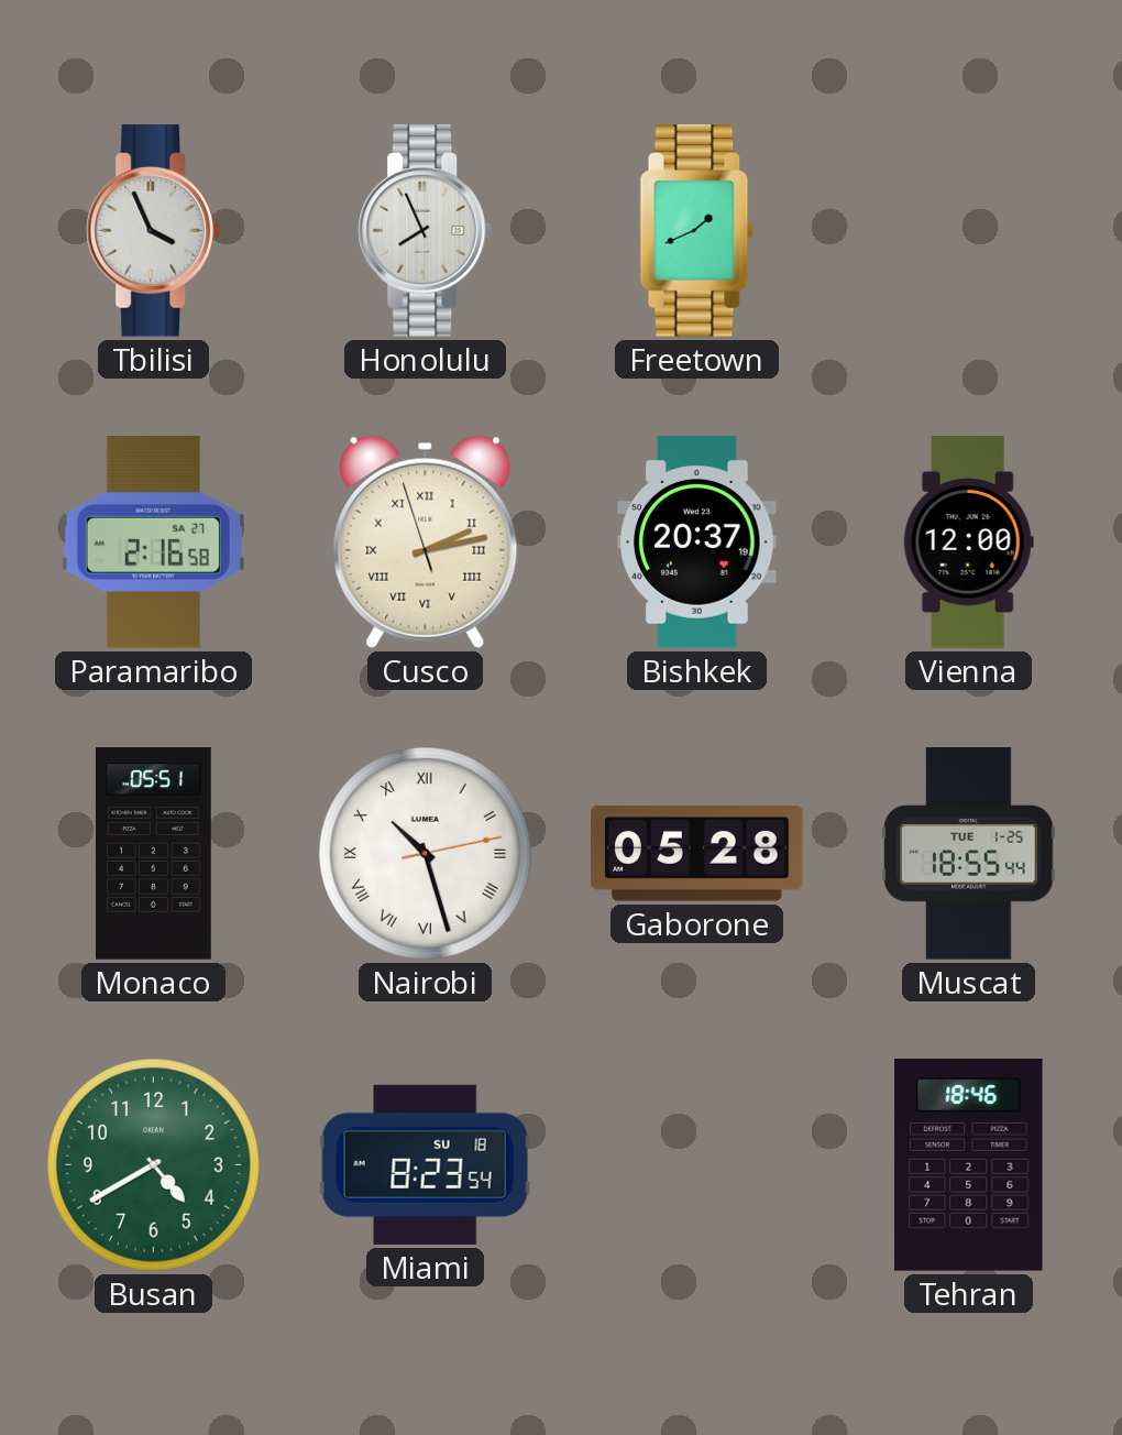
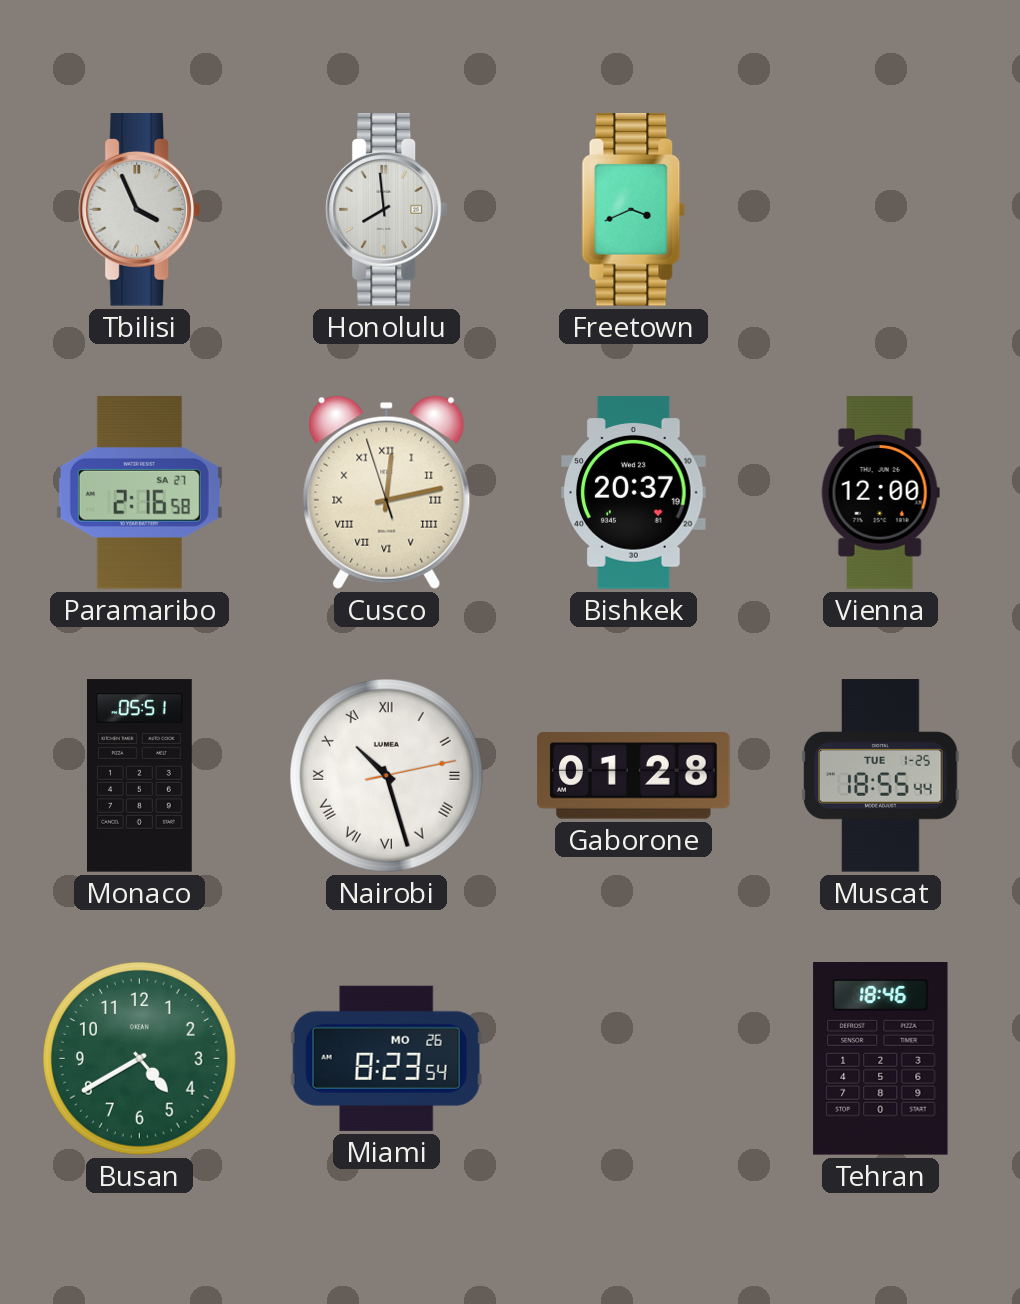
Honolulu: 7:56 -> 7:59
Freetown: 1:41 -> 3:41
Cusco: 2:12 -> 12:12
Gaborone: 05:28 -> 01:28
Miami date: SU 18 -> MO 26
